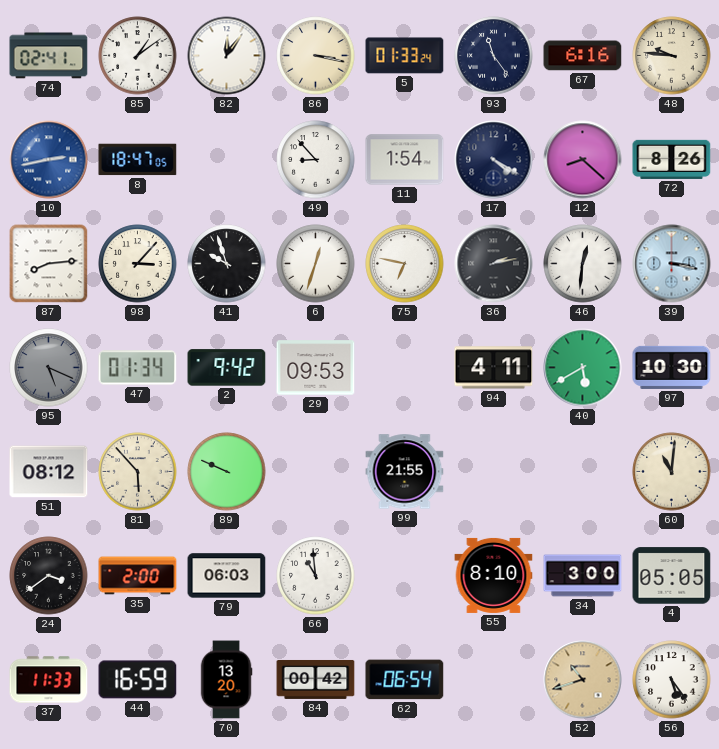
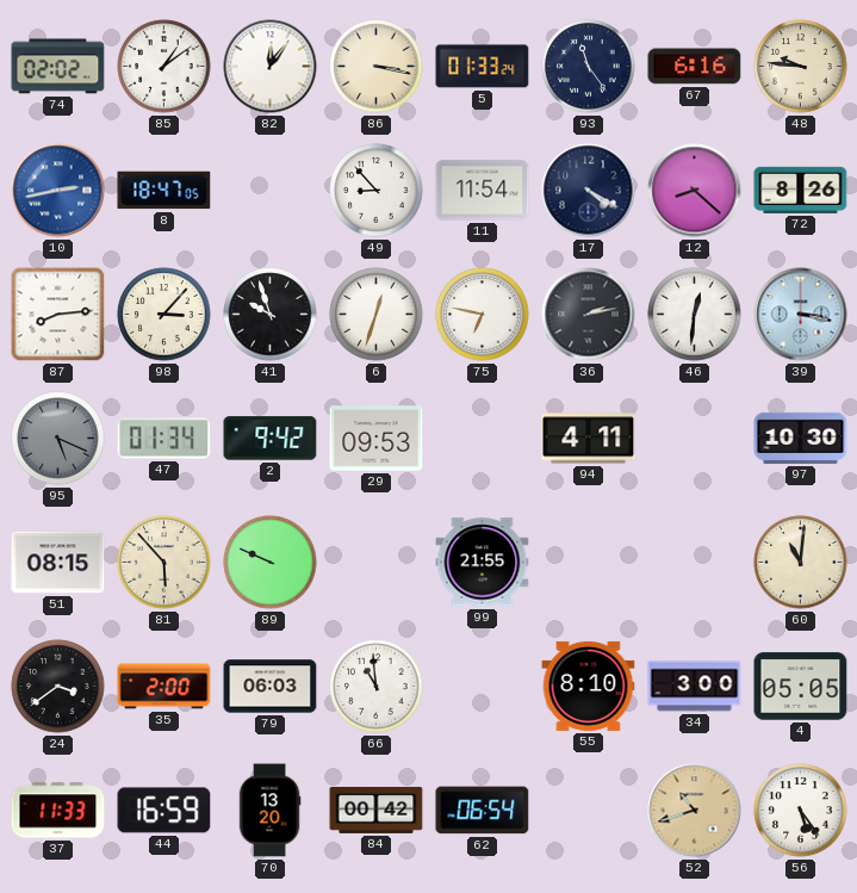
74: 02:41 -> 02:02
11: 1:54 -> 11:54
40: 5:40 -> none
51: 08:12 -> 08:15
